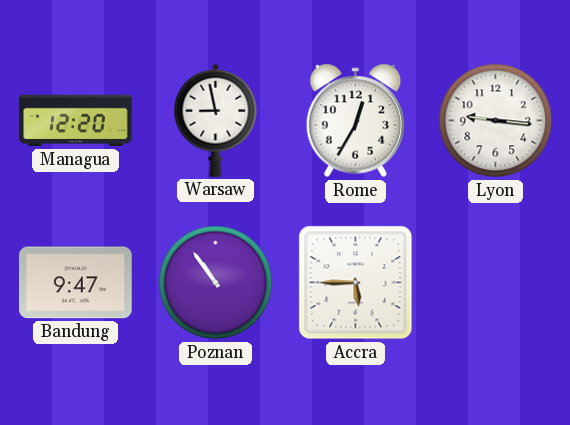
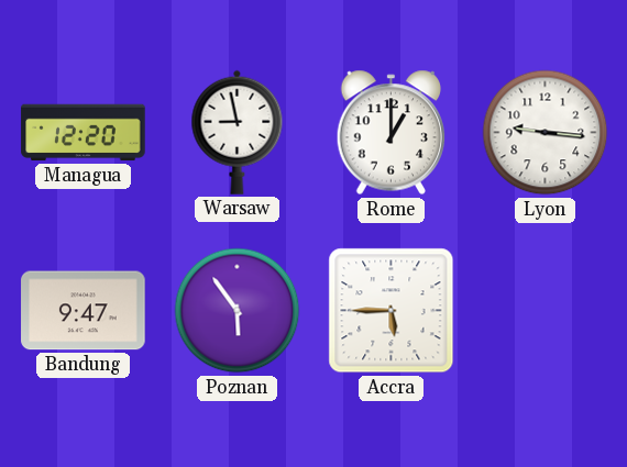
Rome: 12:35 -> 1:00
Poznan: 10:54 -> 5:54
